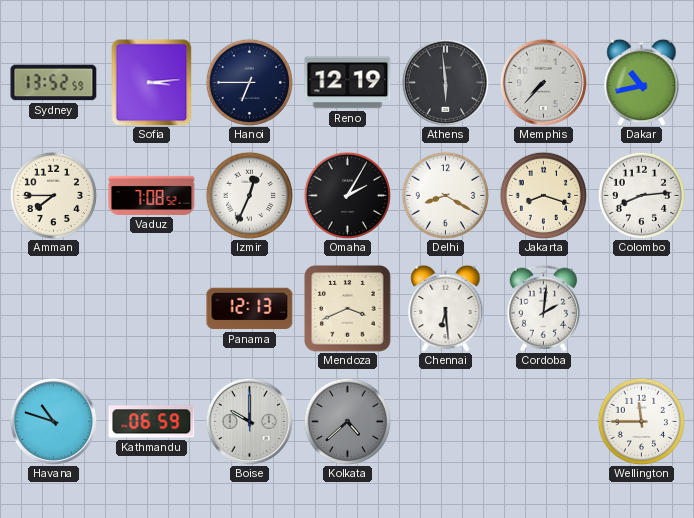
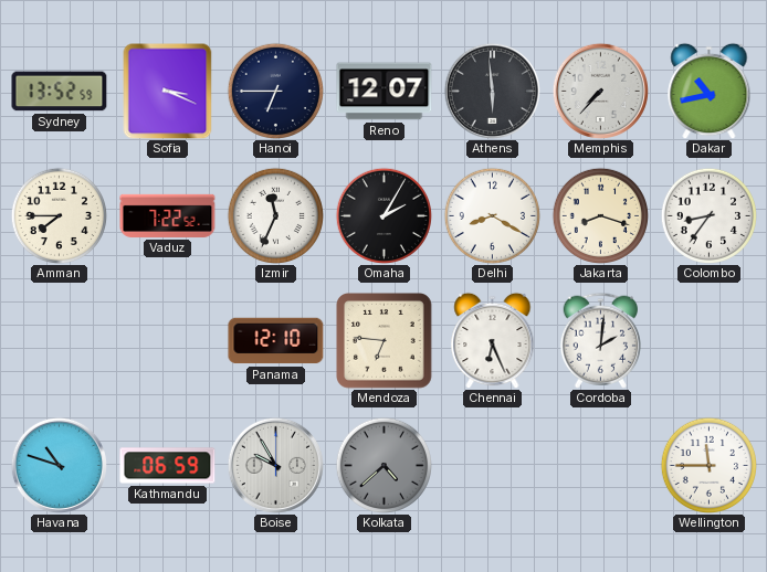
Sofia: 3:14 -> 3:19
Reno: 12:19 -> 12:07
Vaduz: 7:08 -> 7:22
Izmir: 12:34 -> 11:34
Colombo: 8:14 -> 8:36
Panama: 12:13 -> 12:10
Mendoza: 3:41 -> 6:46
Chennai: 6:29 -> 6:26
Boise: 10:00 -> 9:55
